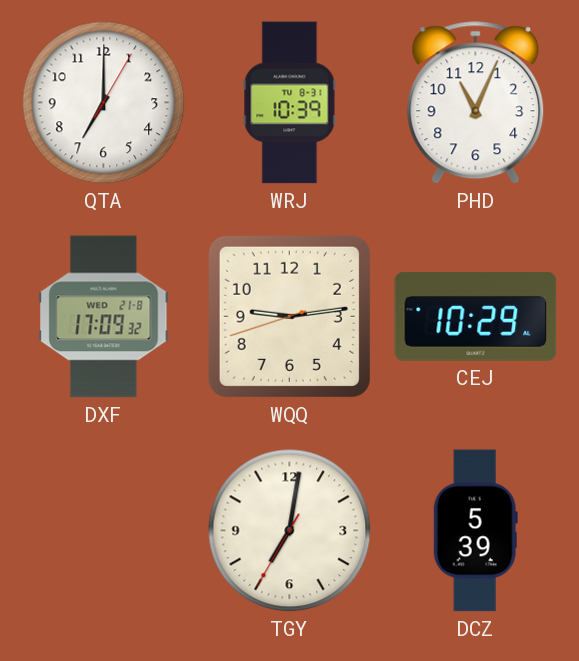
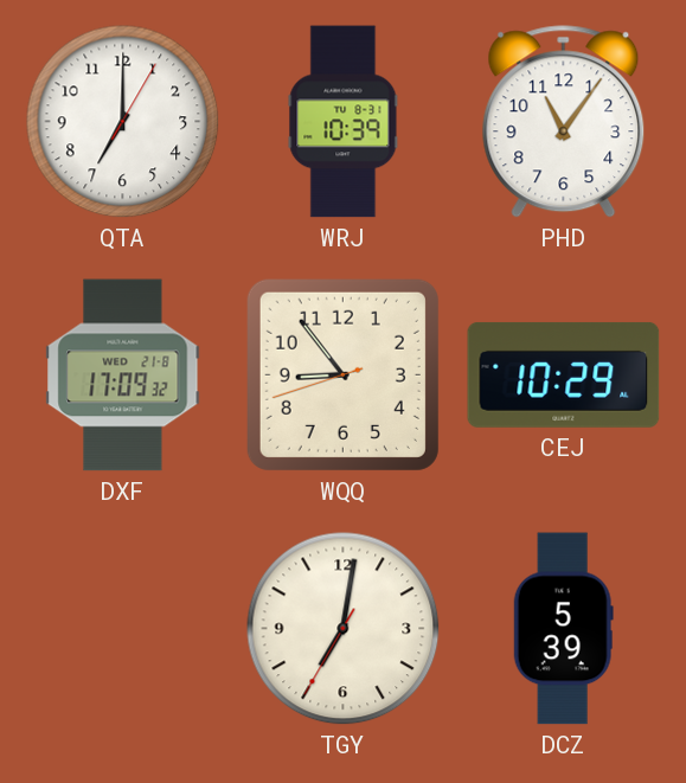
PHD: 11:04 -> 11:06
WQQ: 9:13 -> 8:53
